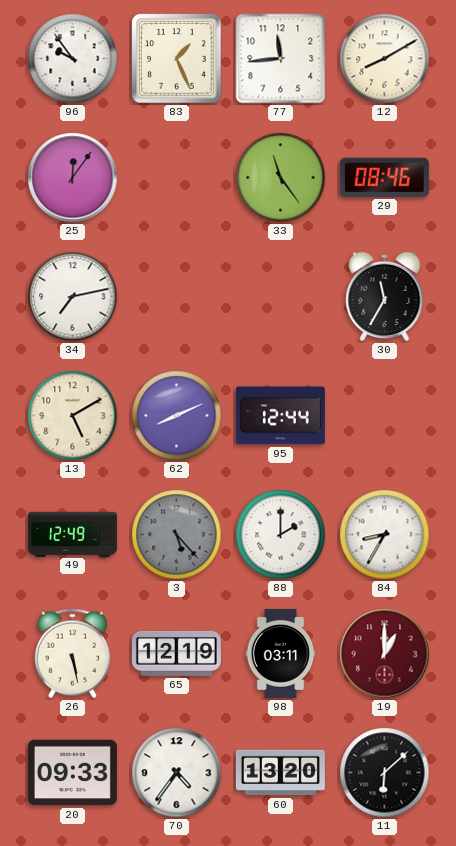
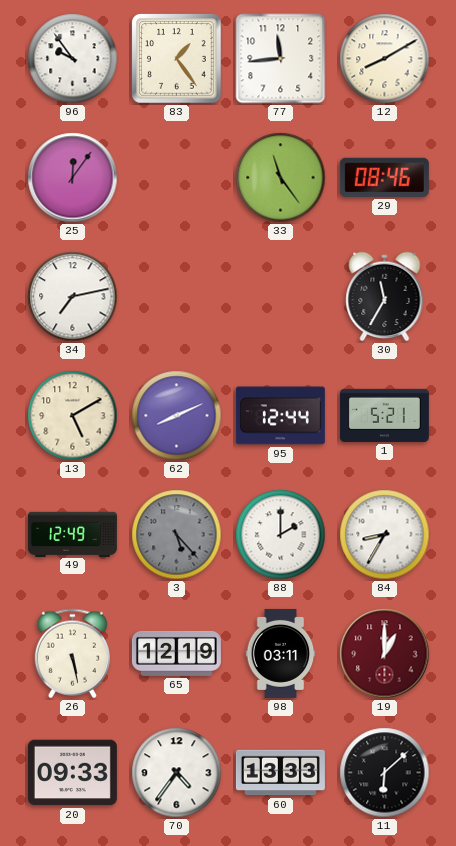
83: 1:26 -> 1:24
1: none -> 5:21
60: 13:20 -> 13:33
